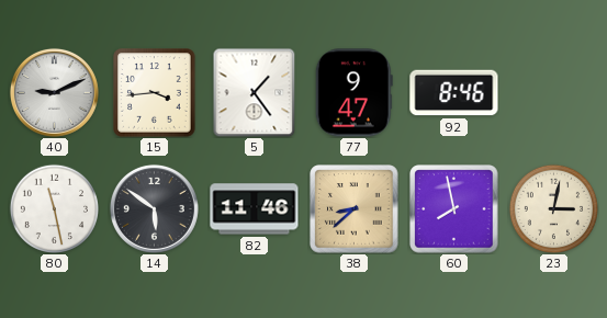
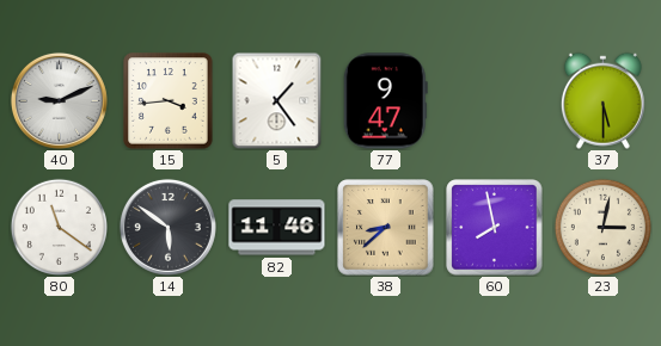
92: 8:46 -> none
37: none -> 5:30
80: 11:28 -> 11:21
